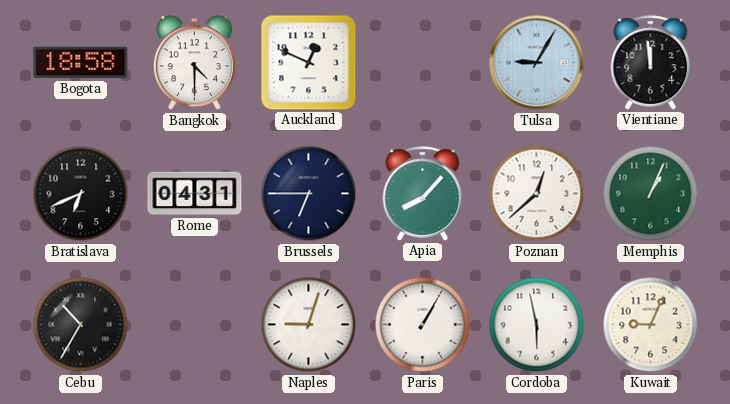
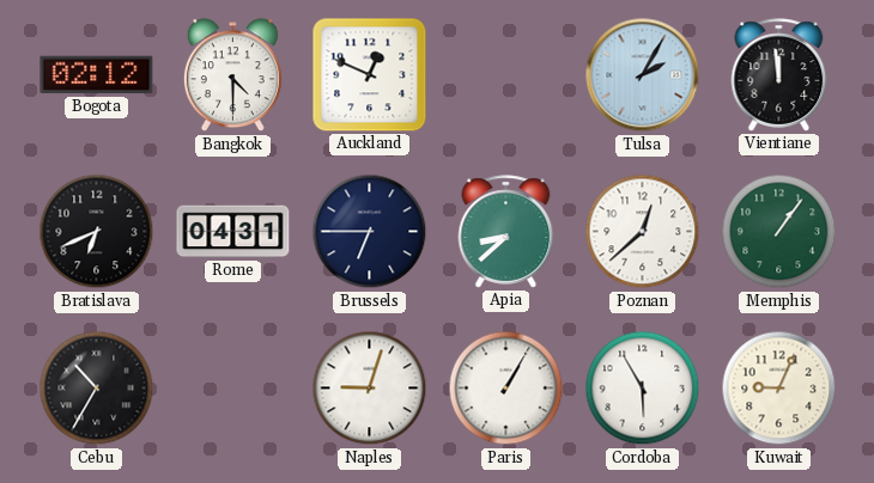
Bogota: 18:58 -> 02:12
Tulsa: 9:05 -> 2:05
Apia: 8:07 -> 8:38
Memphis: 1:04 -> 1:06
Cordoba: 5:58 -> 5:55
